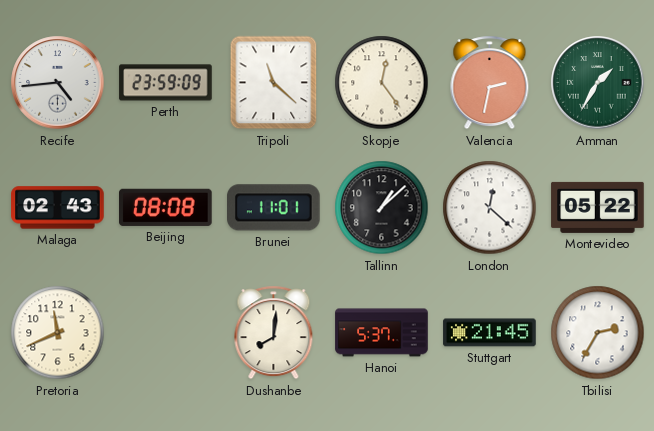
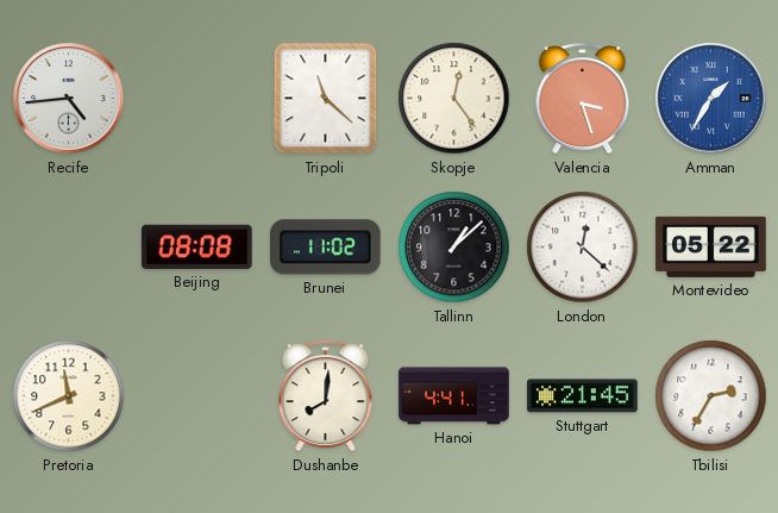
Perth: 23:59 -> none
Valencia: 2:32 -> 3:27
Amman dial: green -> blue
Malaga: 02:43 -> none
Brunei: 11:01 -> 11:02
Hanoi: 5:37 -> 4:41
